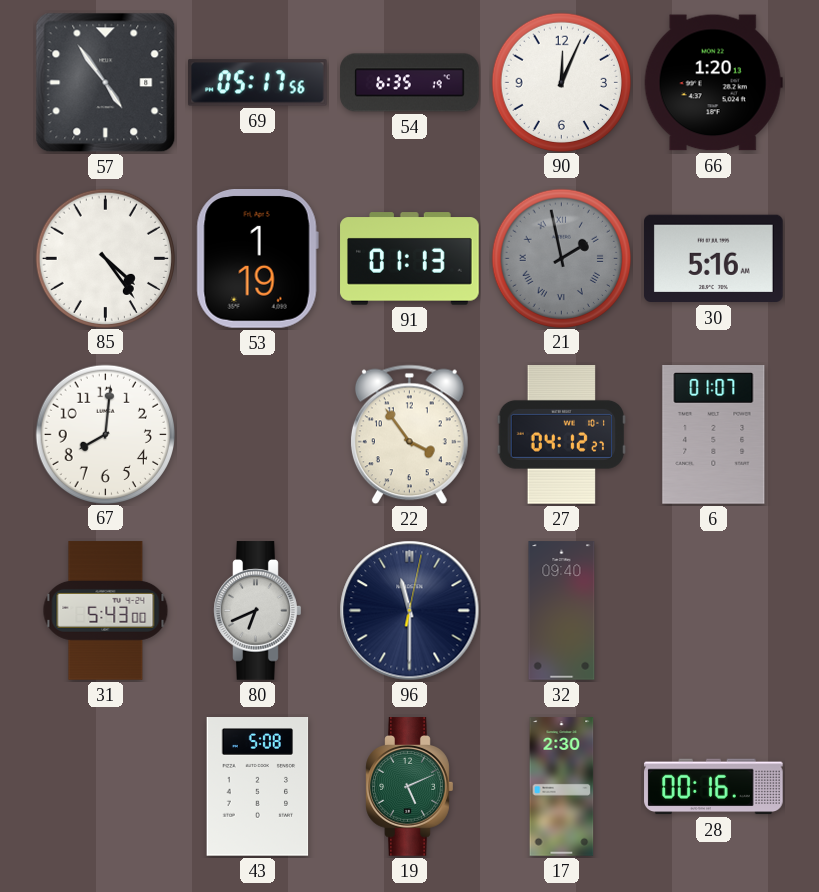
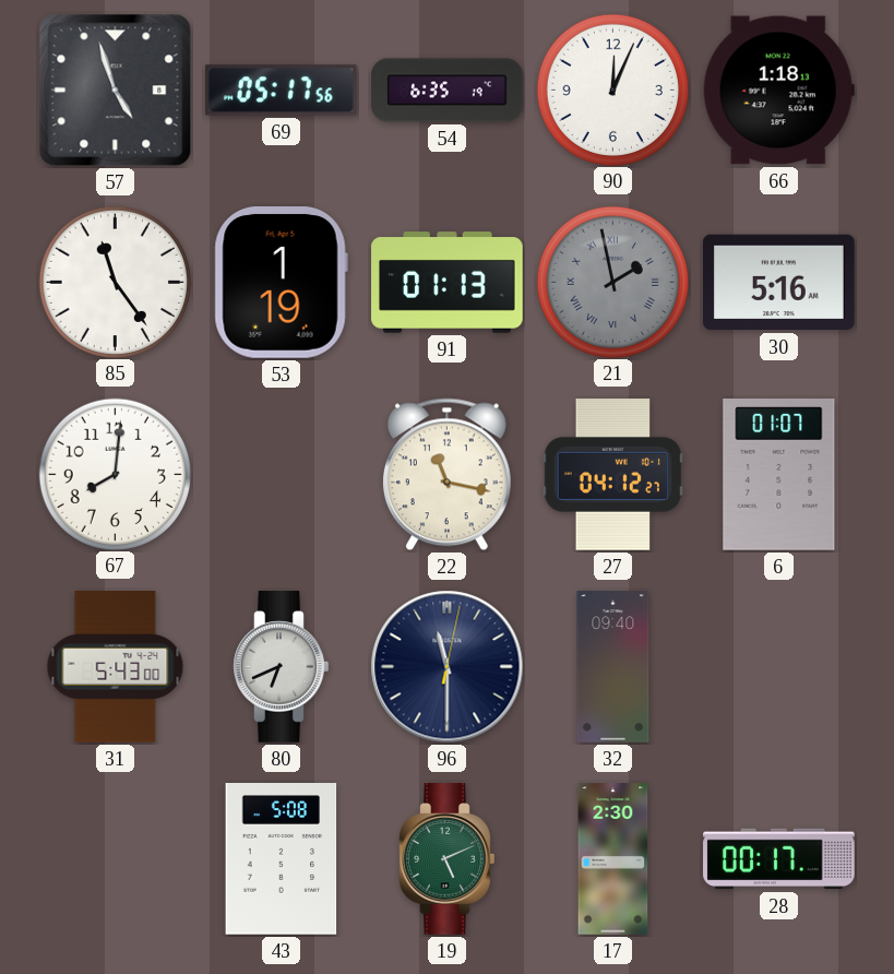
57: 4:54 -> 4:57
66: 1:20 -> 1:18
85: 4:24 -> 11:24
22: 3:54 -> 11:17
28: 00:16 -> 00:17
